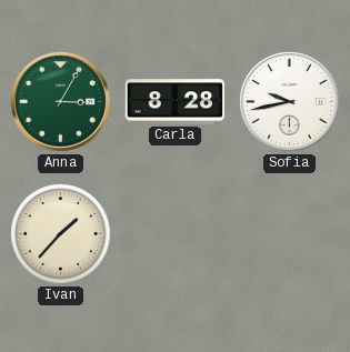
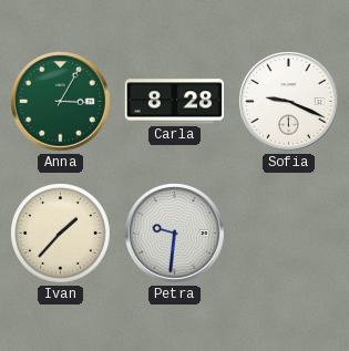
Sofia: 9:43 -> 9:19
Petra: none -> 9:31
